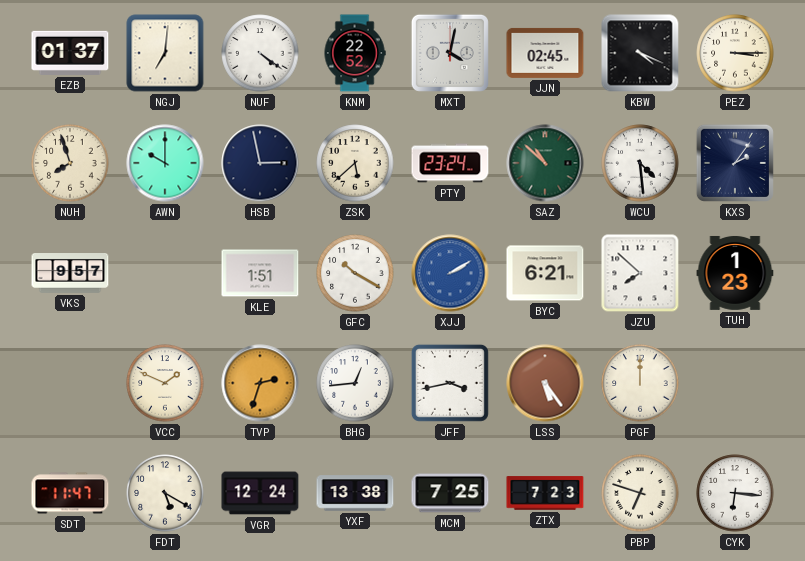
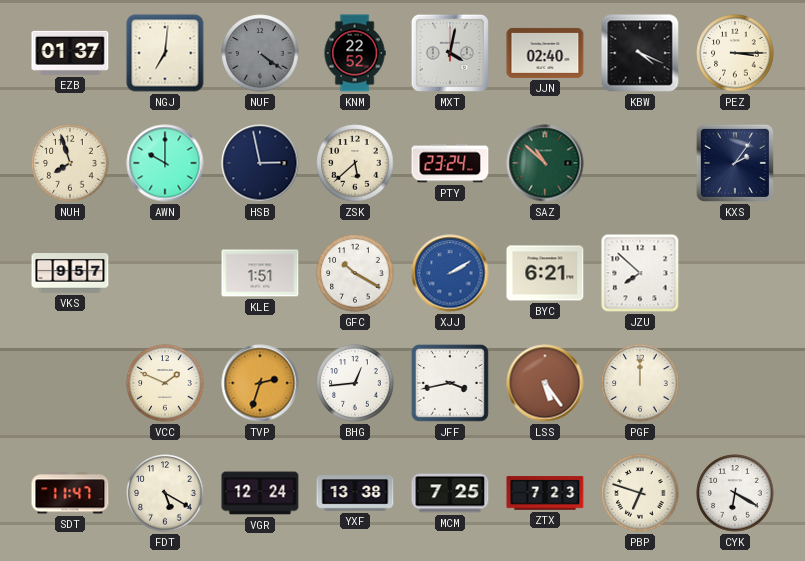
NUF dial: white -> grey
JJN: 02:45 -> 02:40
WCU: 4:29 -> none
TUH: 1:23 -> none
CYK: 6:16 -> 6:20
